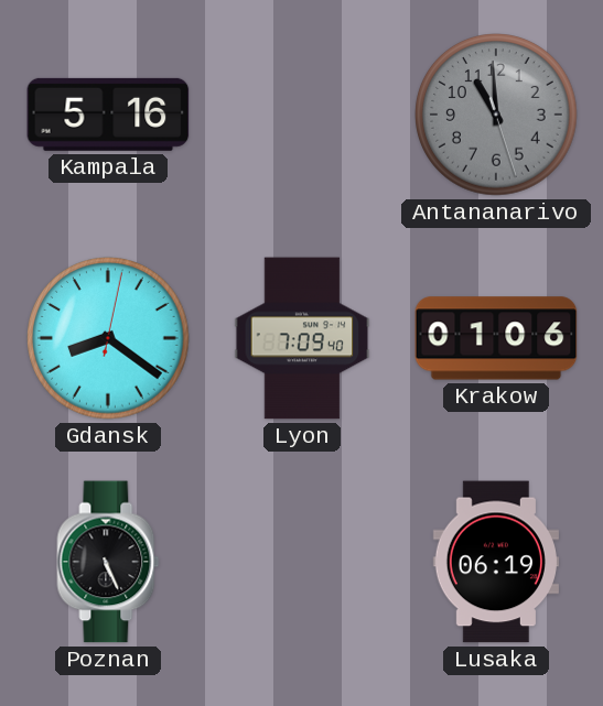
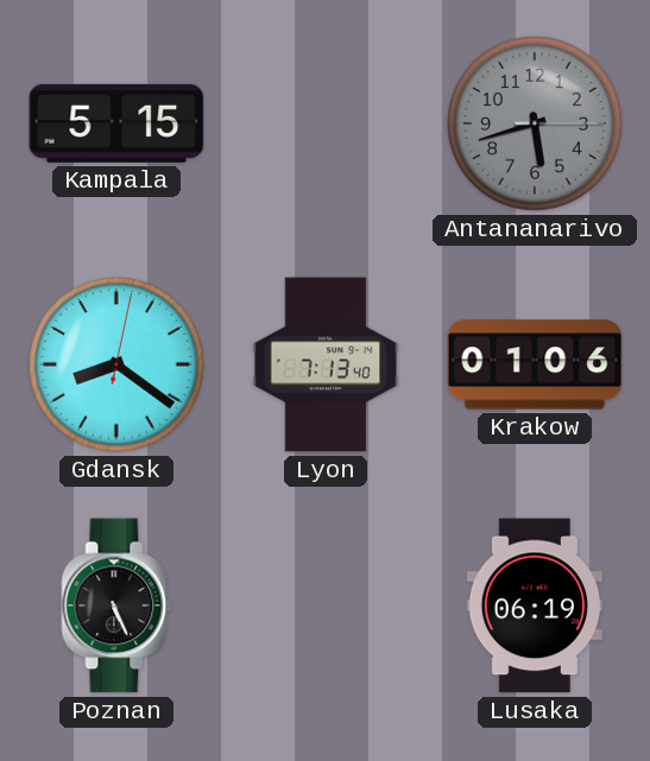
Kampala: 5:16 -> 5:15
Antananarivo: 10:59 -> 5:42
Lyon: 7:09 -> 7:13
